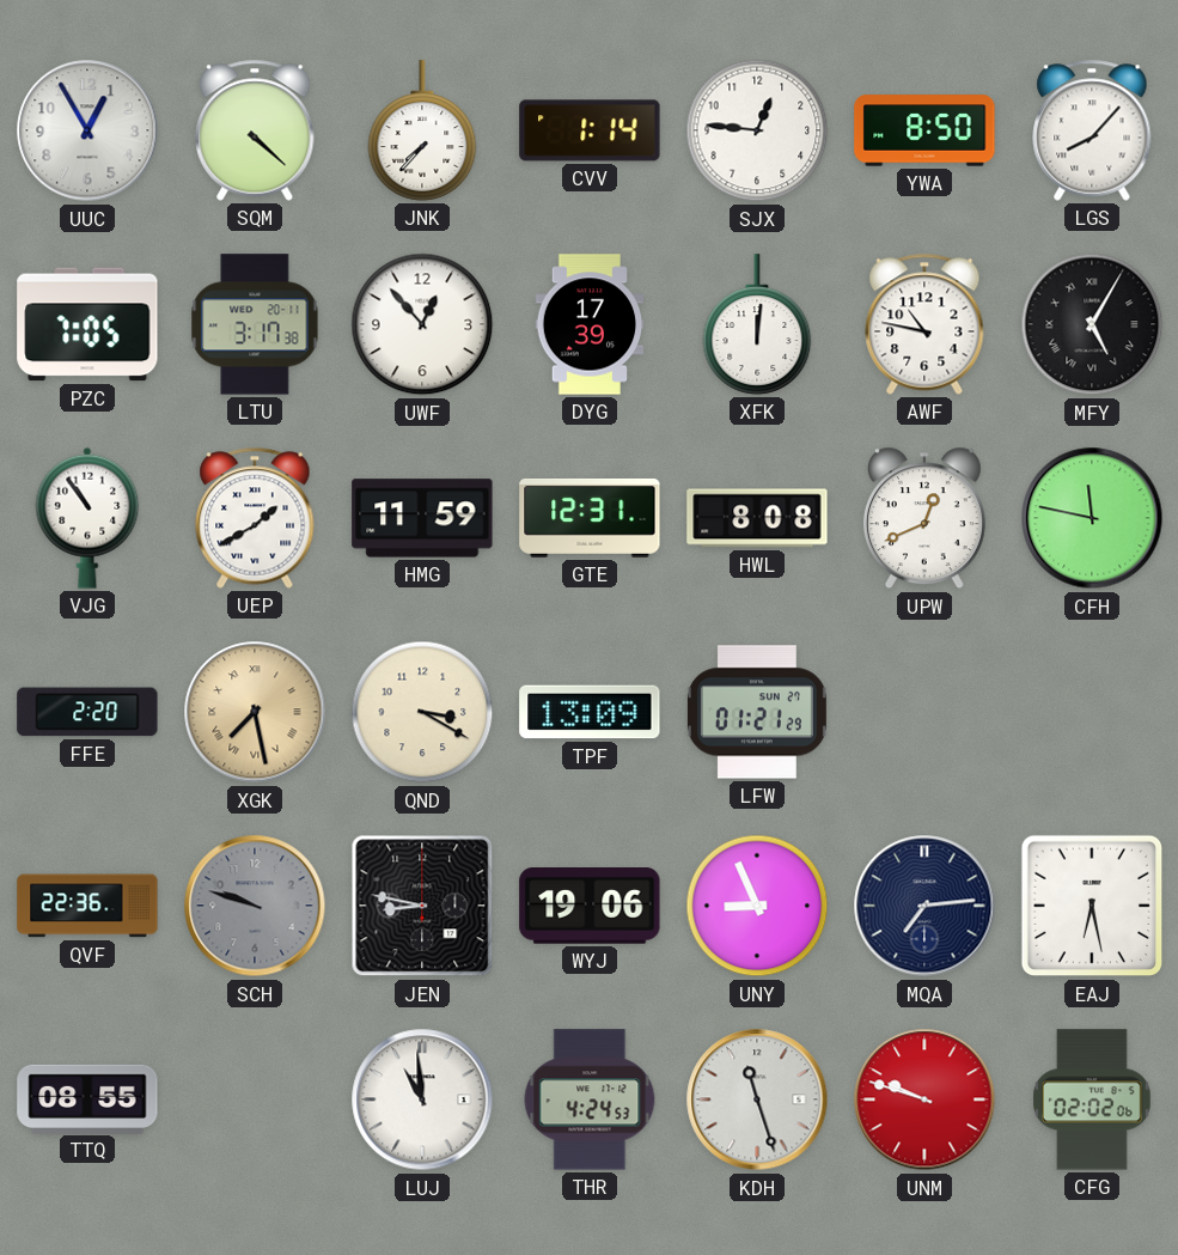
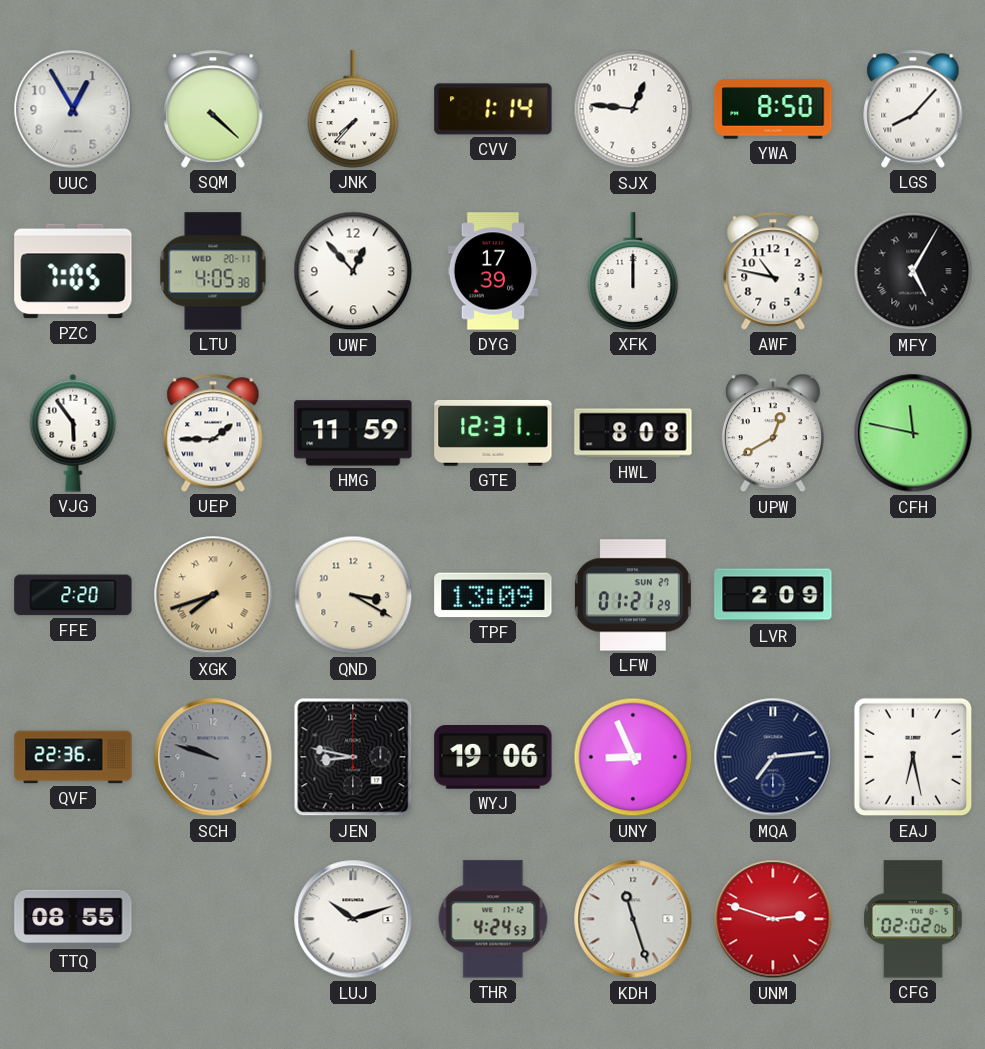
LTU: 3:17 -> 4:05
XFK: 12:01 -> 12:00
VJG: 10:54 -> 5:54
UEP: 1:40 -> 1:45
UPW: 12:41 -> 12:40
XGK: 7:28 -> 7:42
LVR: none -> 2:09
LUJ: 10:59 -> 10:12
UNM: 9:48 -> 2:48
